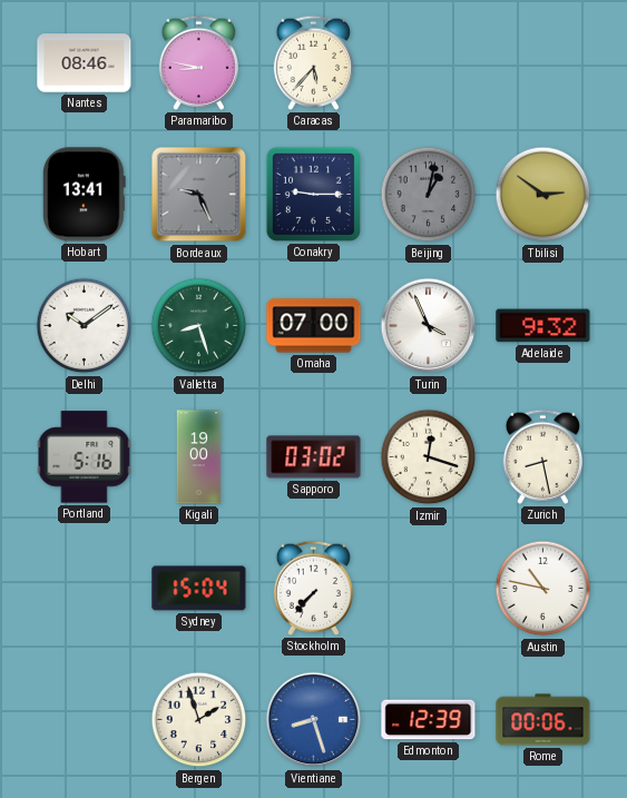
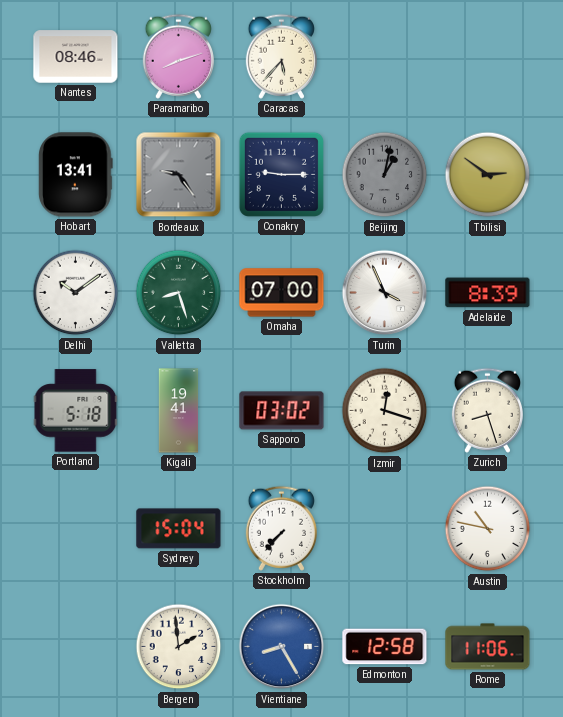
Paramaribo: 8:47 -> 8:12
Bordeaux: 9:26 -> 9:24
Adelaide: 9:32 -> 8:39
Portland: 5:16 -> 5:18
Kigali: 19:00 -> 19:41
Zurich: 8:28 -> 8:27
Bergen: 1:57 -> 1:59
Vientiane: 8:27 -> 8:25
Edmonton: 12:39 -> 12:58
Rome: 00:06 -> 11:06
